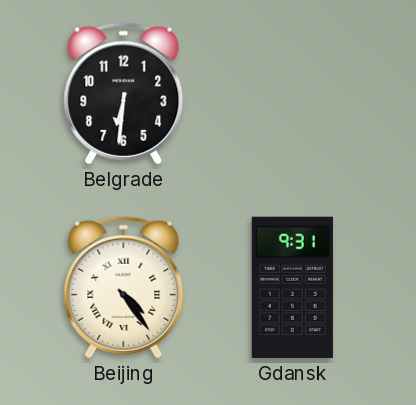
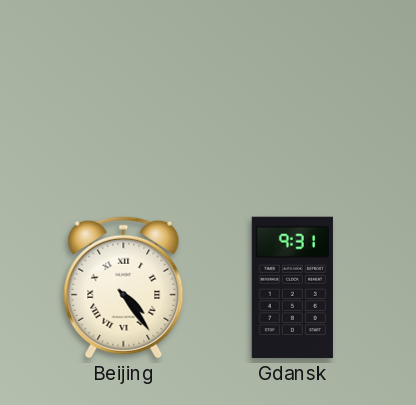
Belgrade: 6:31 -> none
